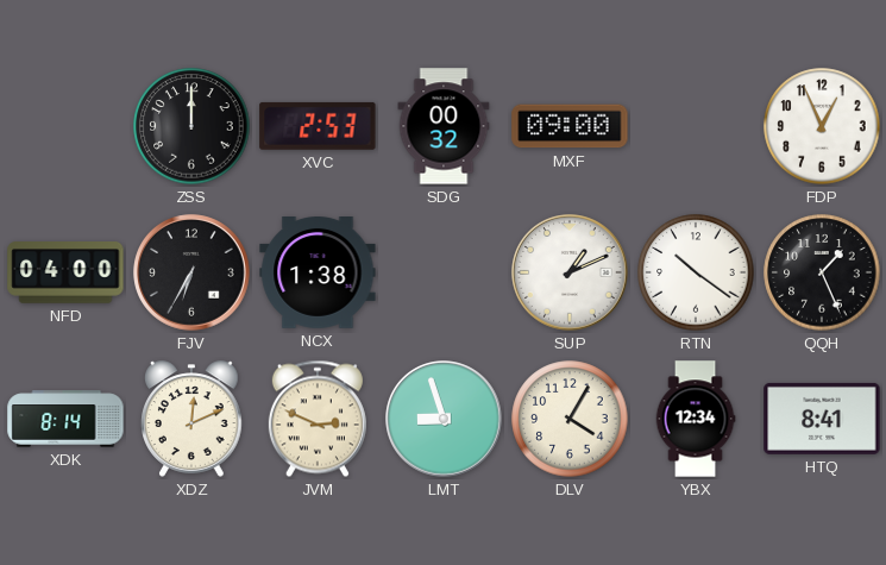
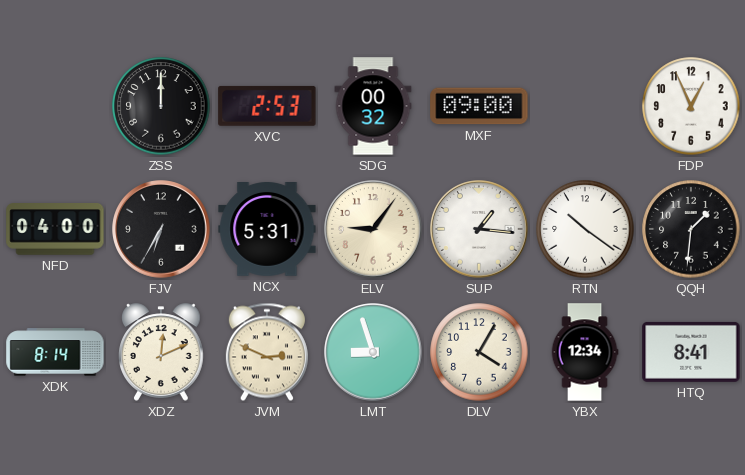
NCX: 1:38 -> 5:31
ELV: none -> 9:06
SUP: 1:11 -> 1:16
QQH: 1:26 -> 1:31
